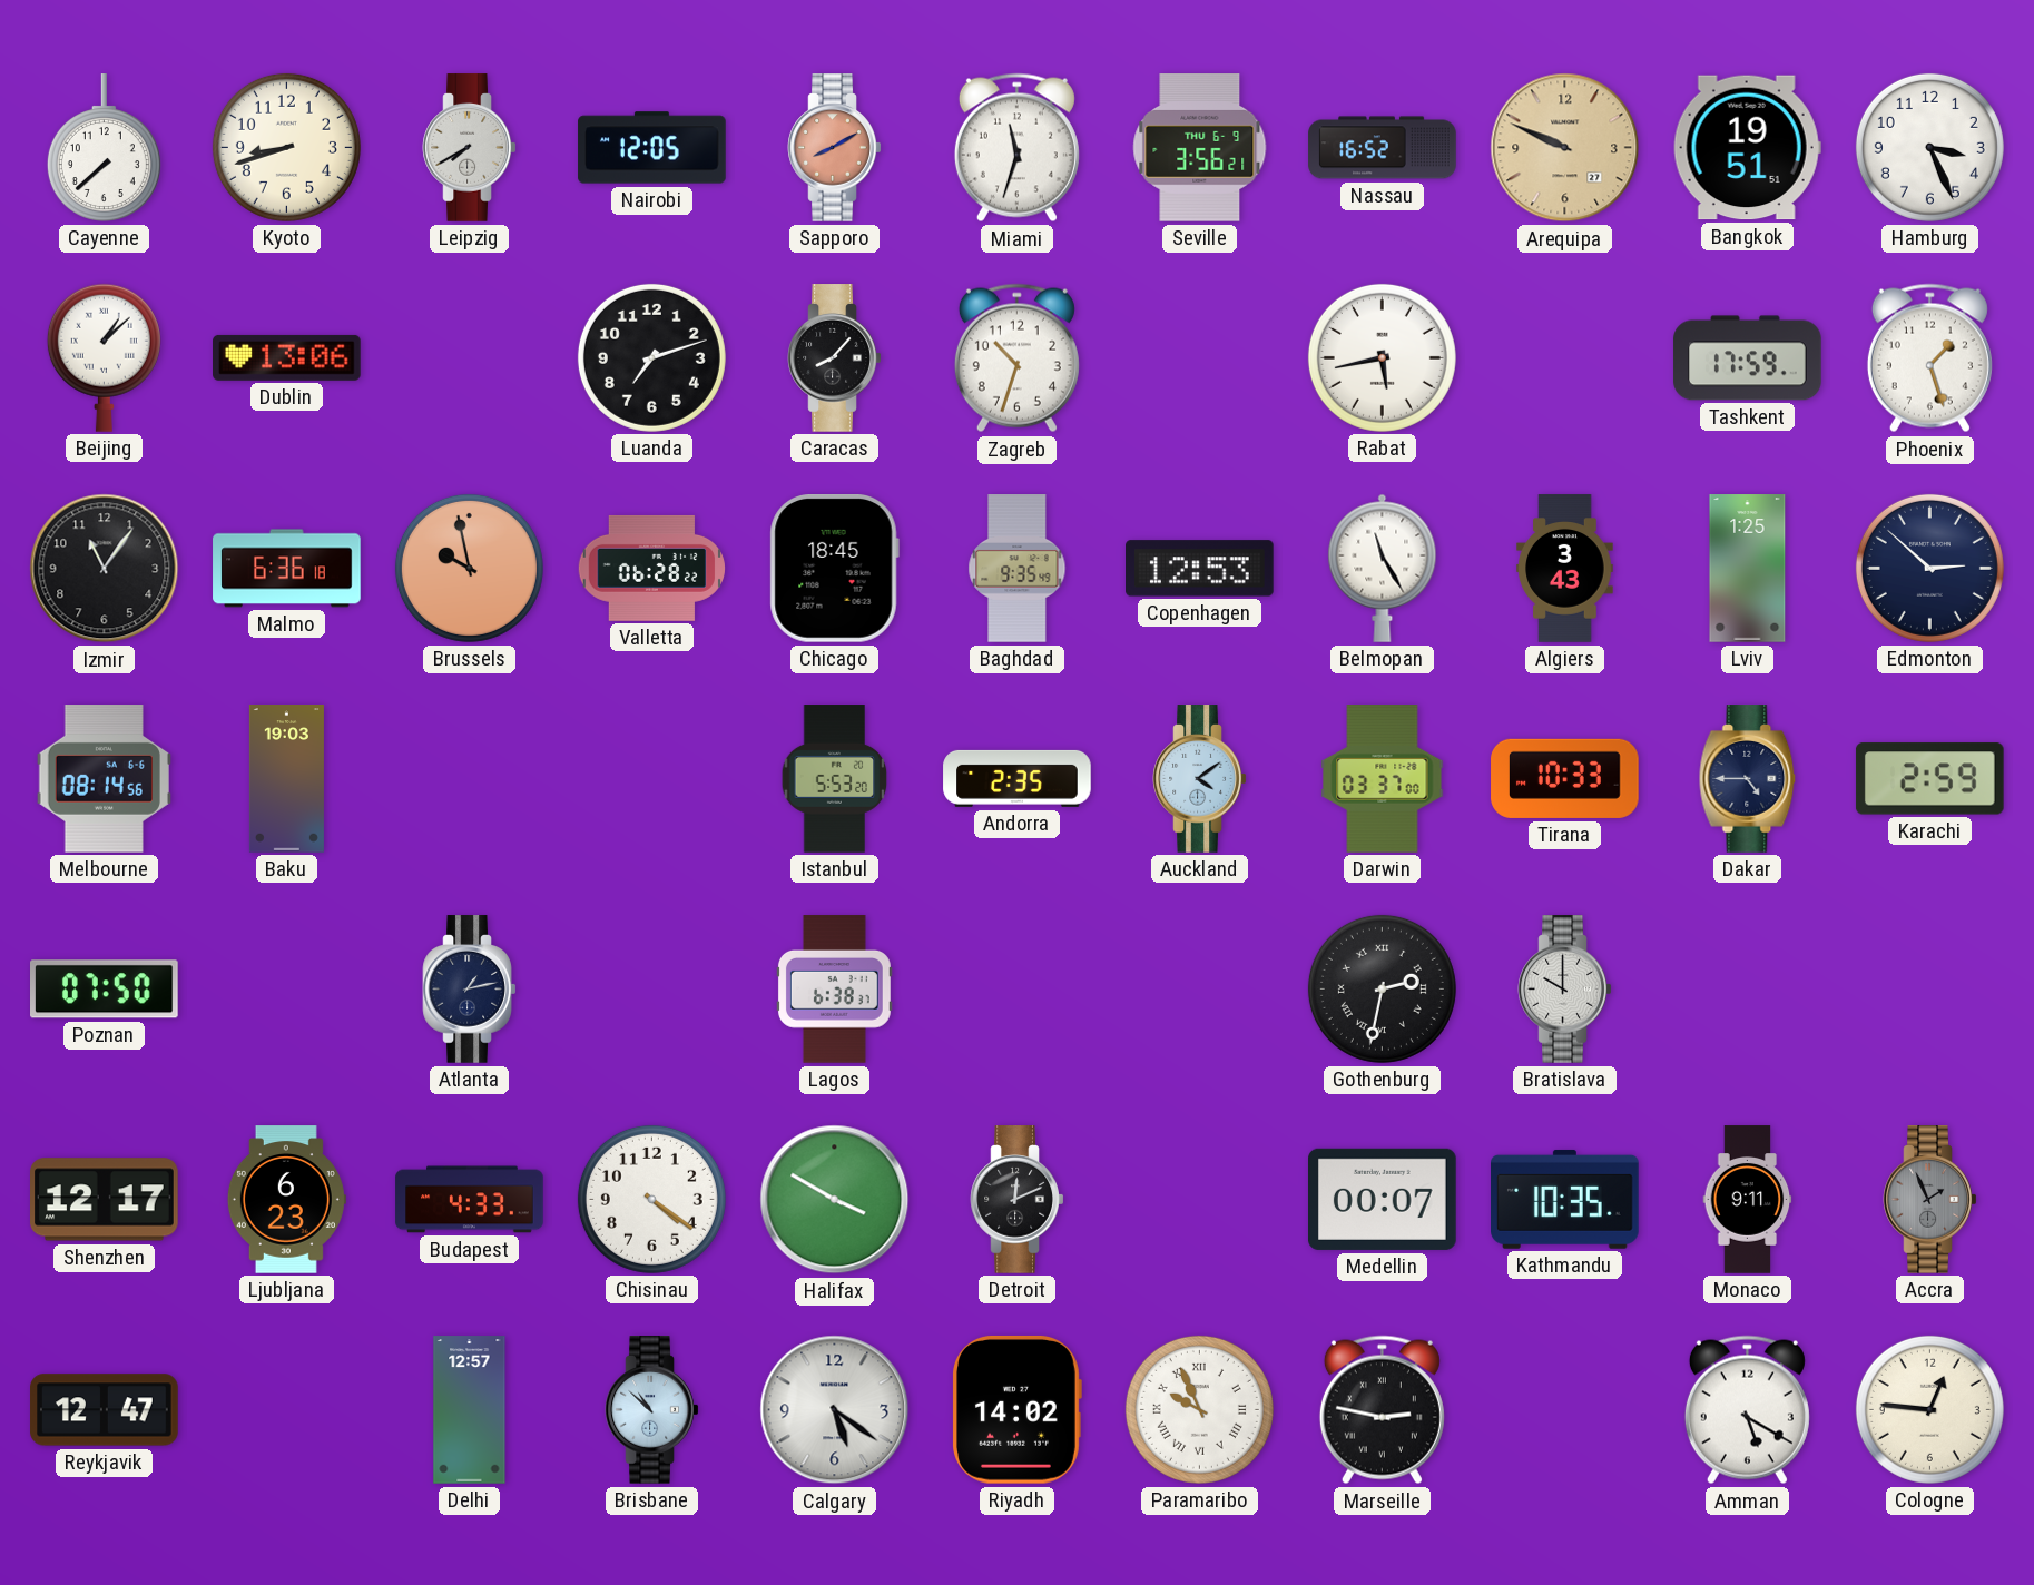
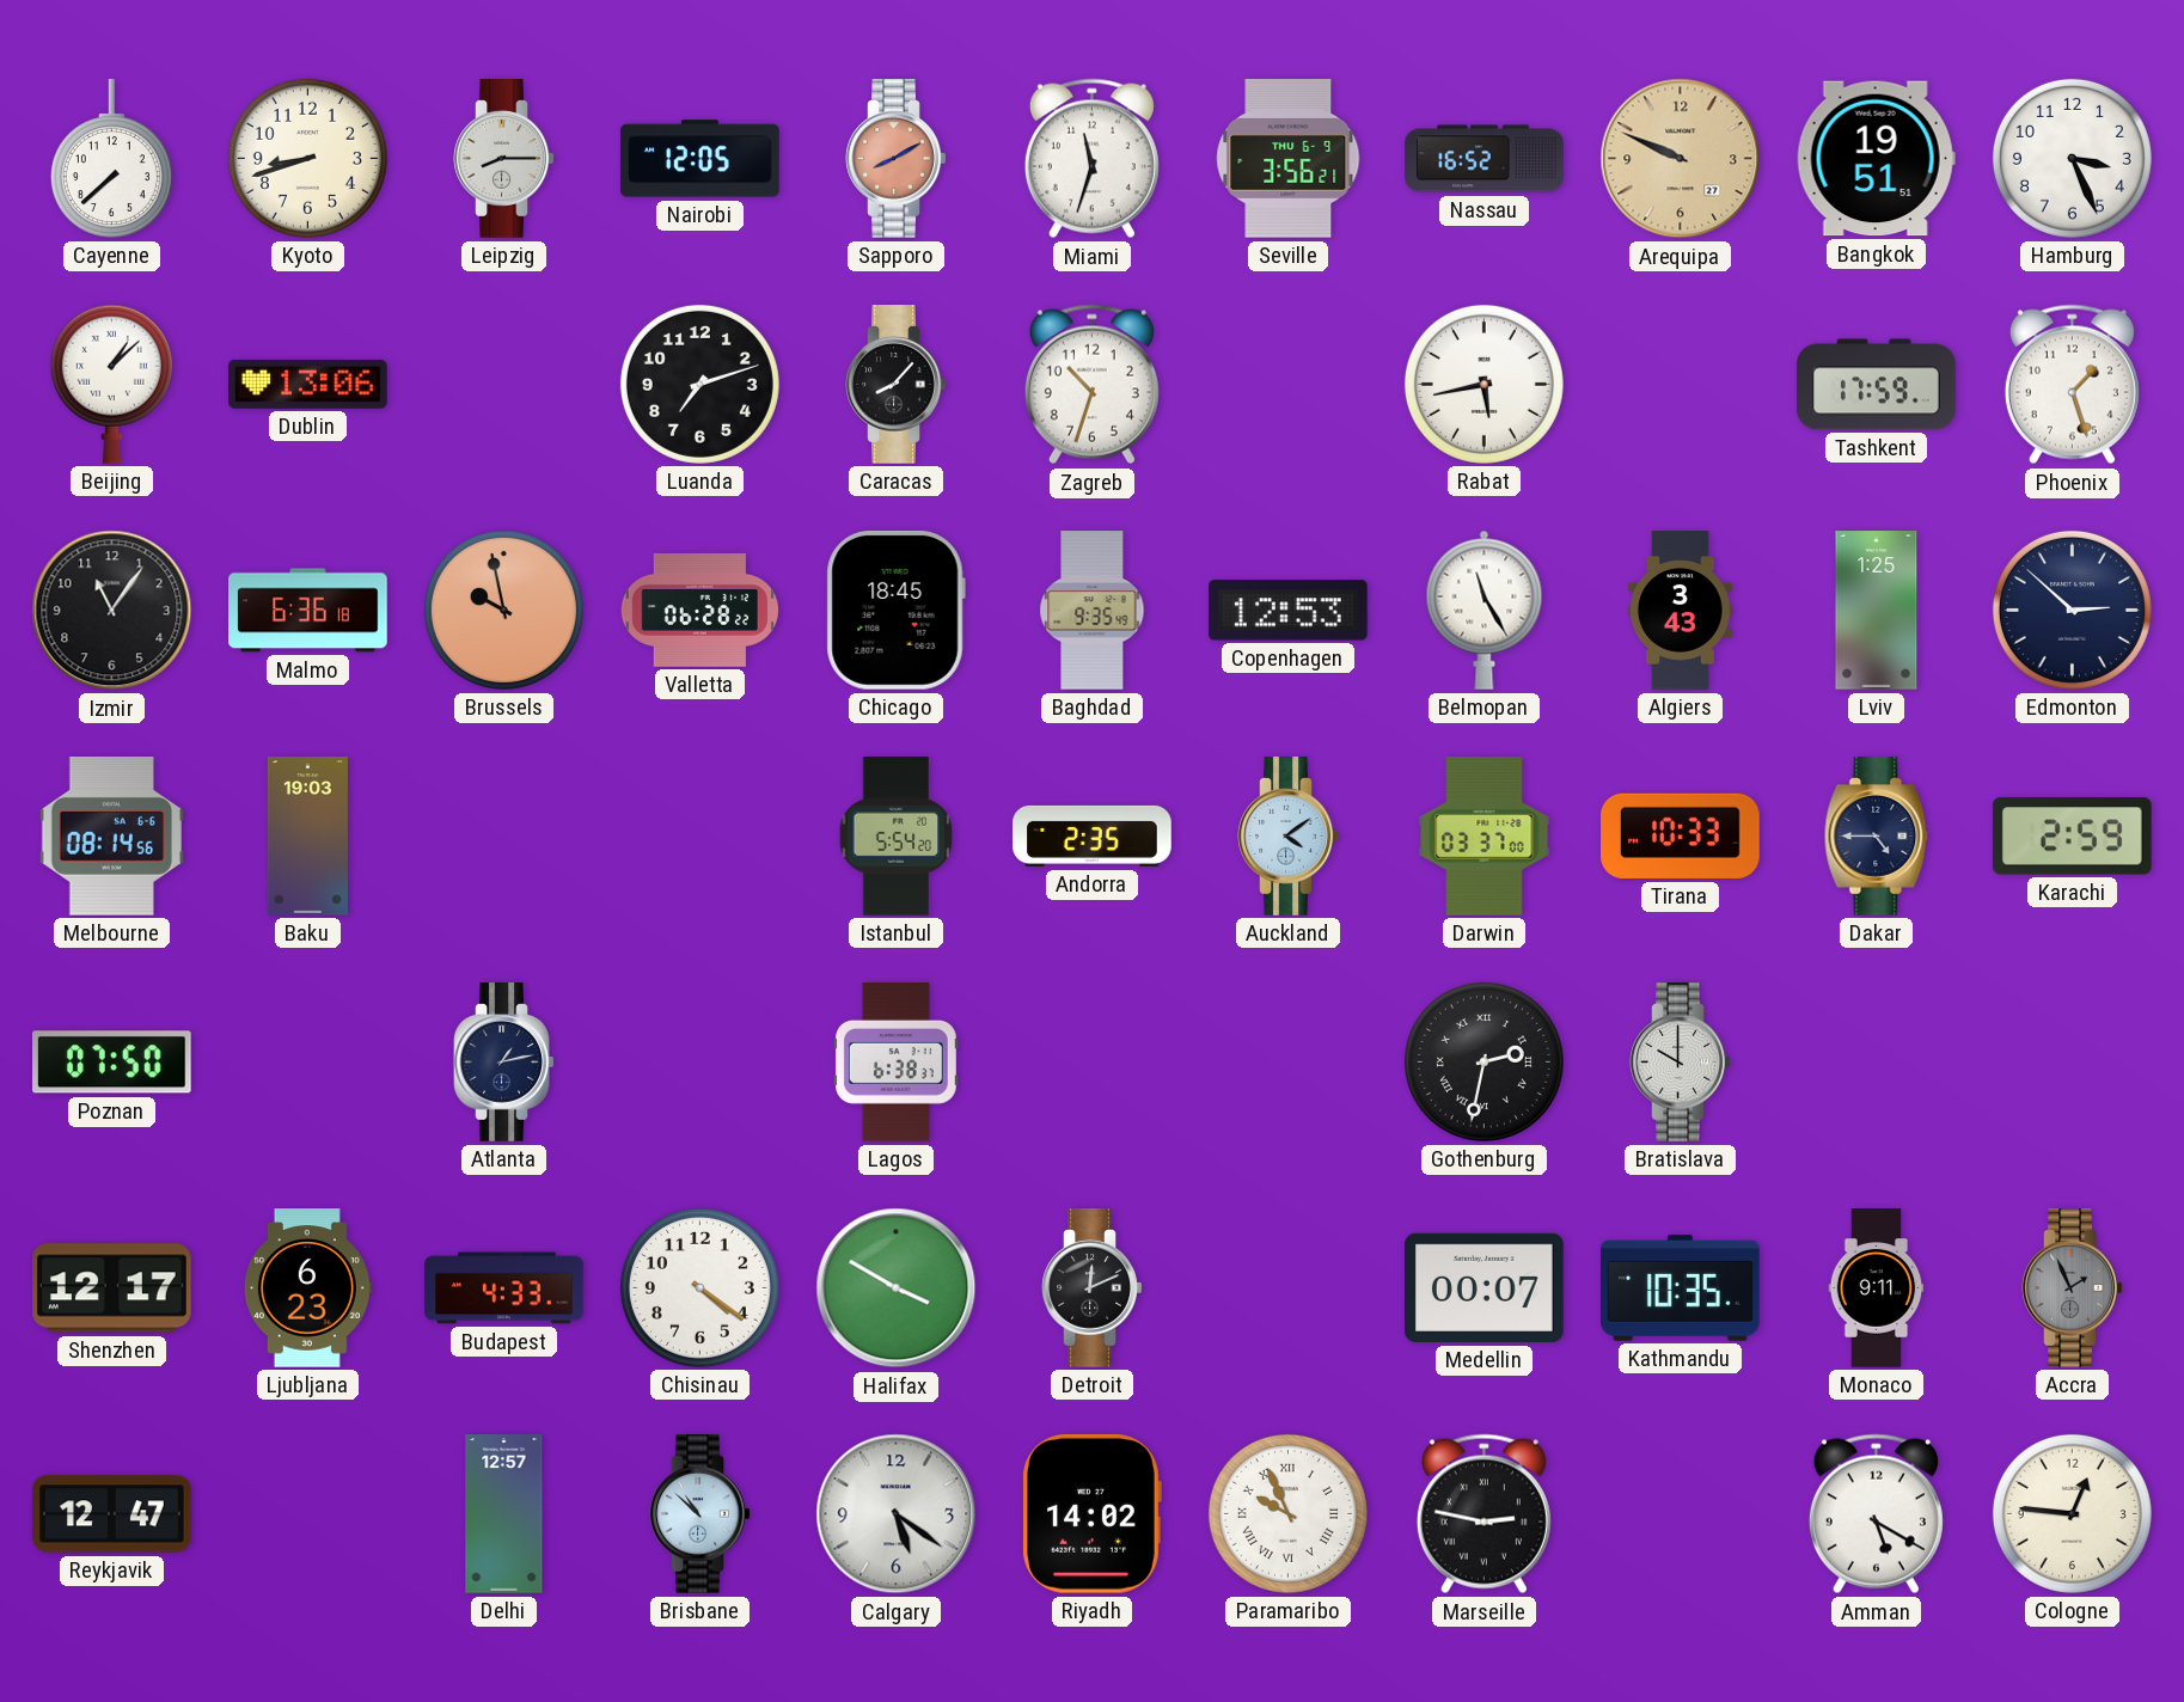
Leipzig: 7:40 -> 8:15
Istanbul: 5:53 -> 5:54
